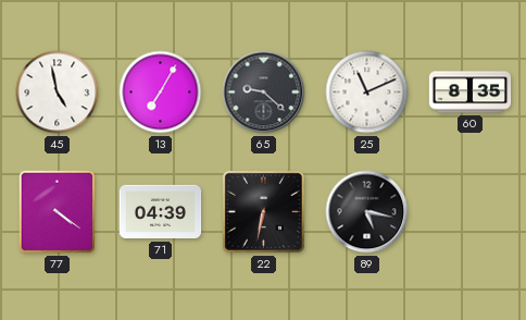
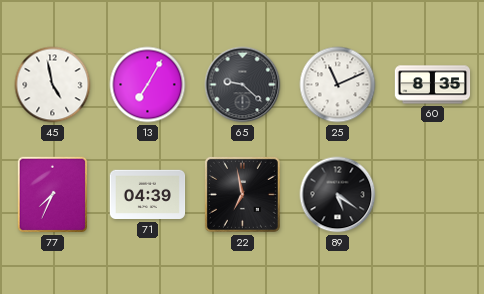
77: 4:21 -> 7:34
22: 6:32 -> 6:58
89: 5:17 -> 5:21
